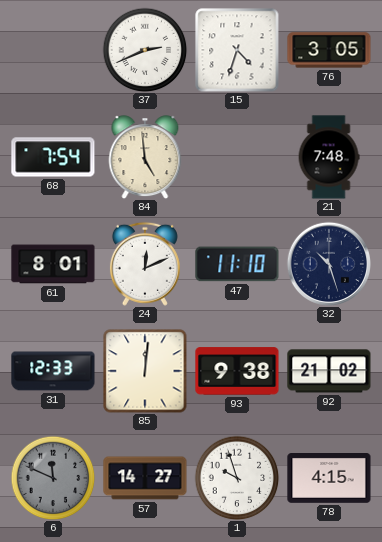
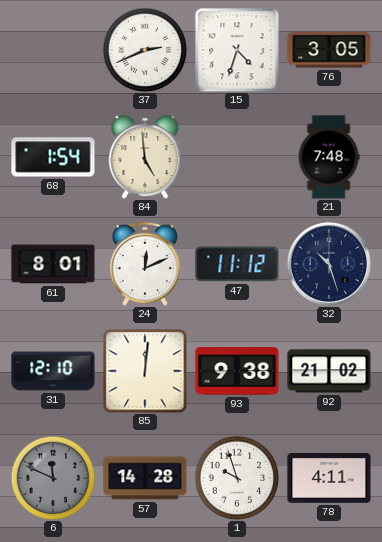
68: 7:54 -> 1:54
47: 11:10 -> 11:12
31: 12:33 -> 12:10
57: 14:27 -> 14:28
78: 4:15 -> 4:11
